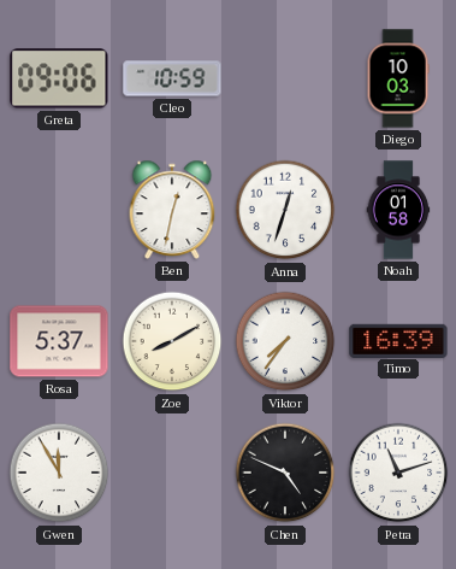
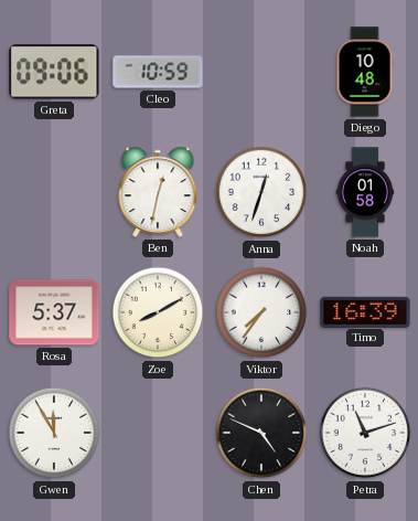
Diego: 10:03 -> 10:48
